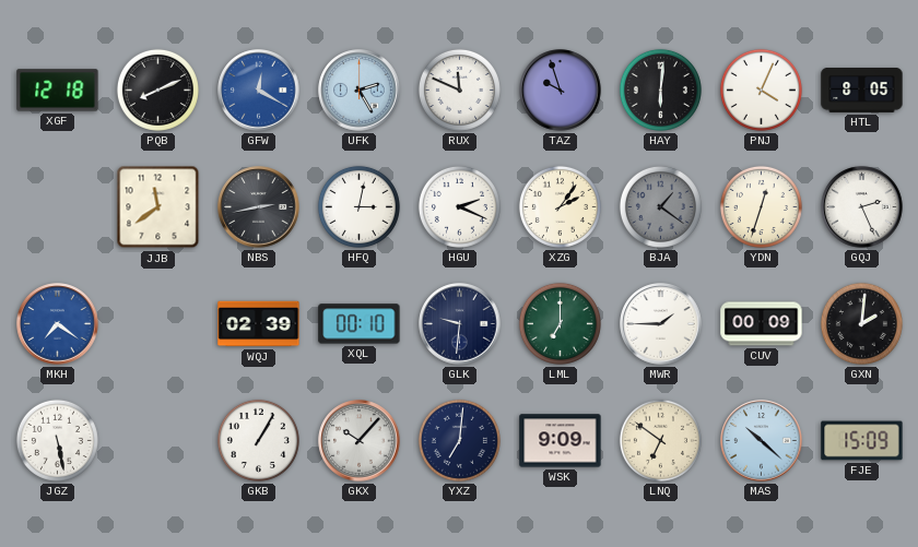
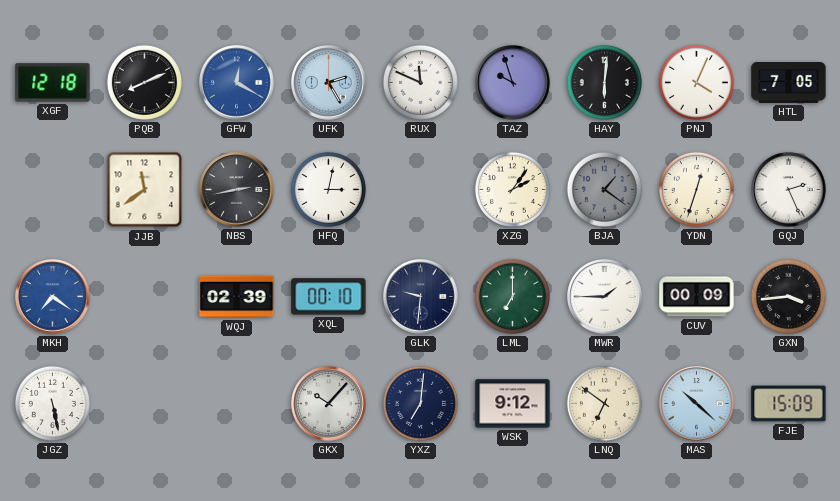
HTL: 8:05 -> 7:05
HGU: 2:19 -> none
GXN: 2:01 -> 3:44
GKB: 1:05 -> none
WSK: 9:09 -> 9:12
